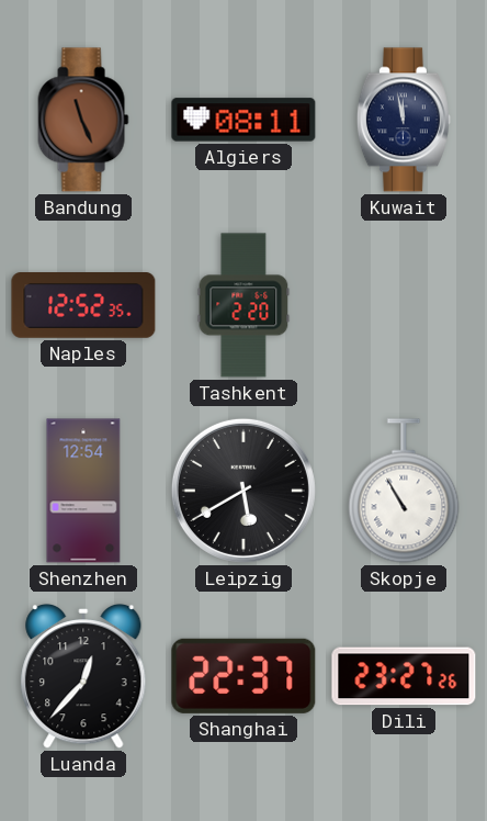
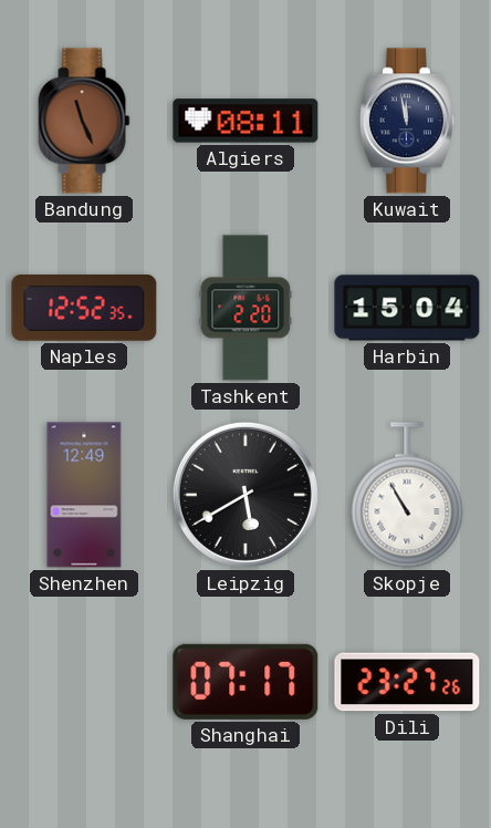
Harbin: none -> 15:04
Shenzhen: 12:54 -> 12:49
Luanda: 12:37 -> none
Shanghai: 22:37 -> 07:17
